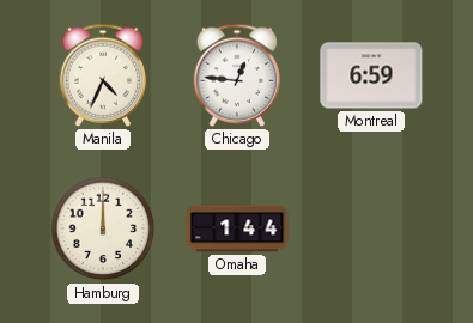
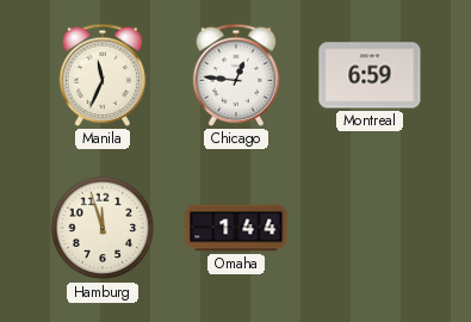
Manila: 4:34 -> 11:34
Hamburg: 12:00 -> 11:57
